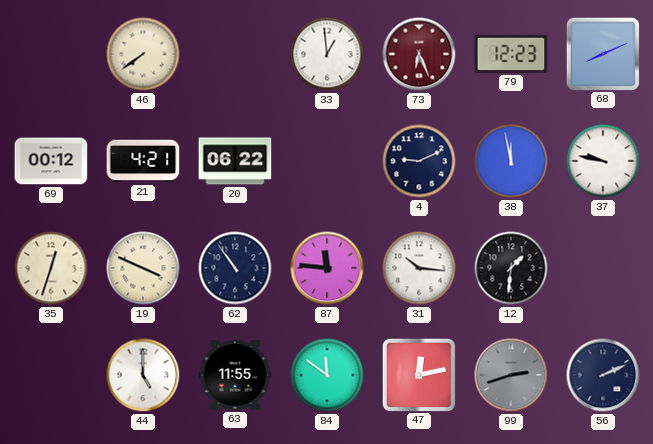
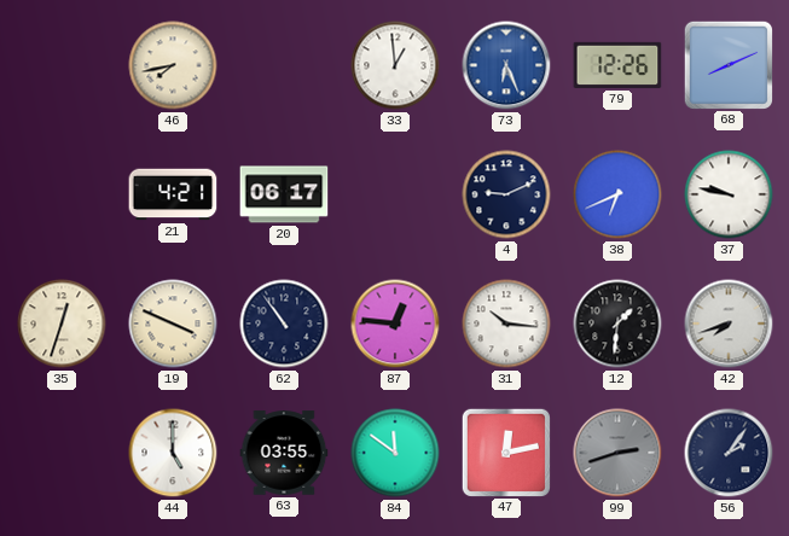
46: 7:39 -> 7:43
73 dial: burgundy -> blue
79: 12:23 -> 12:26
69: 00:12 -> none
20: 06:22 -> 06:17
38: 11:58 -> 6:41
87: 11:46 -> 12:46
42: none -> 7:42
63: 11:55 -> 03:55
56: 2:11 -> 2:06
